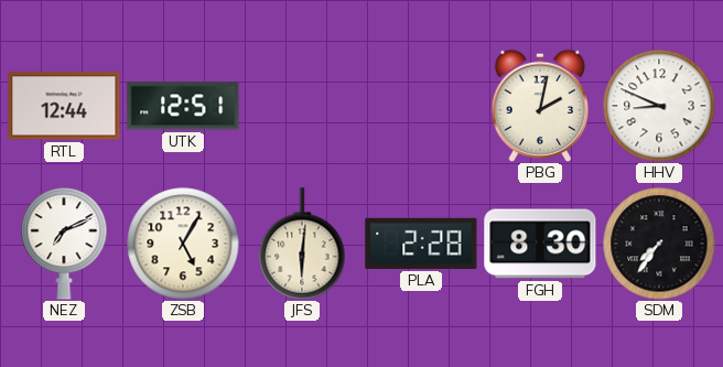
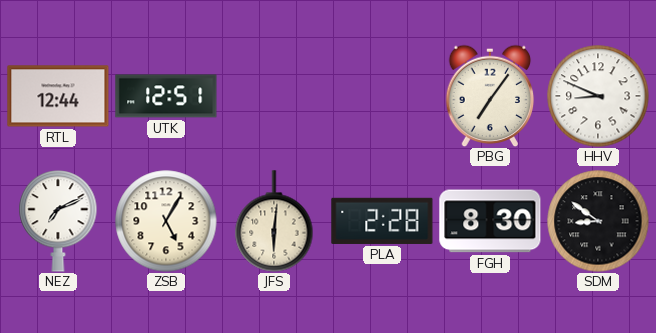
PBG: 2:02 -> 7:06
SDM: 7:36 -> 8:51
